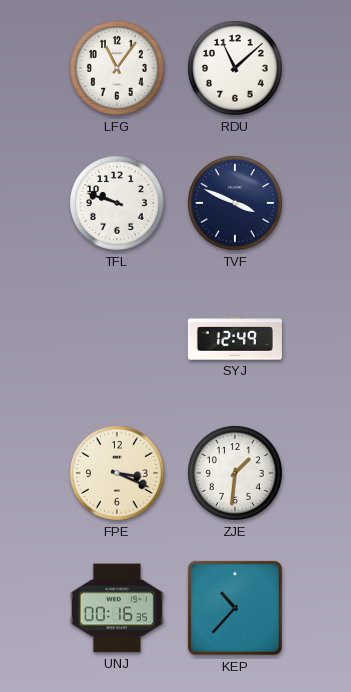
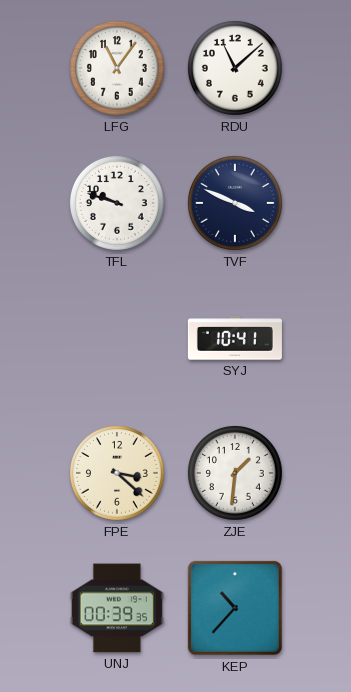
SYJ: 12:49 -> 10:41
FPE: 3:19 -> 3:22
UNJ: 00:16 -> 00:39
